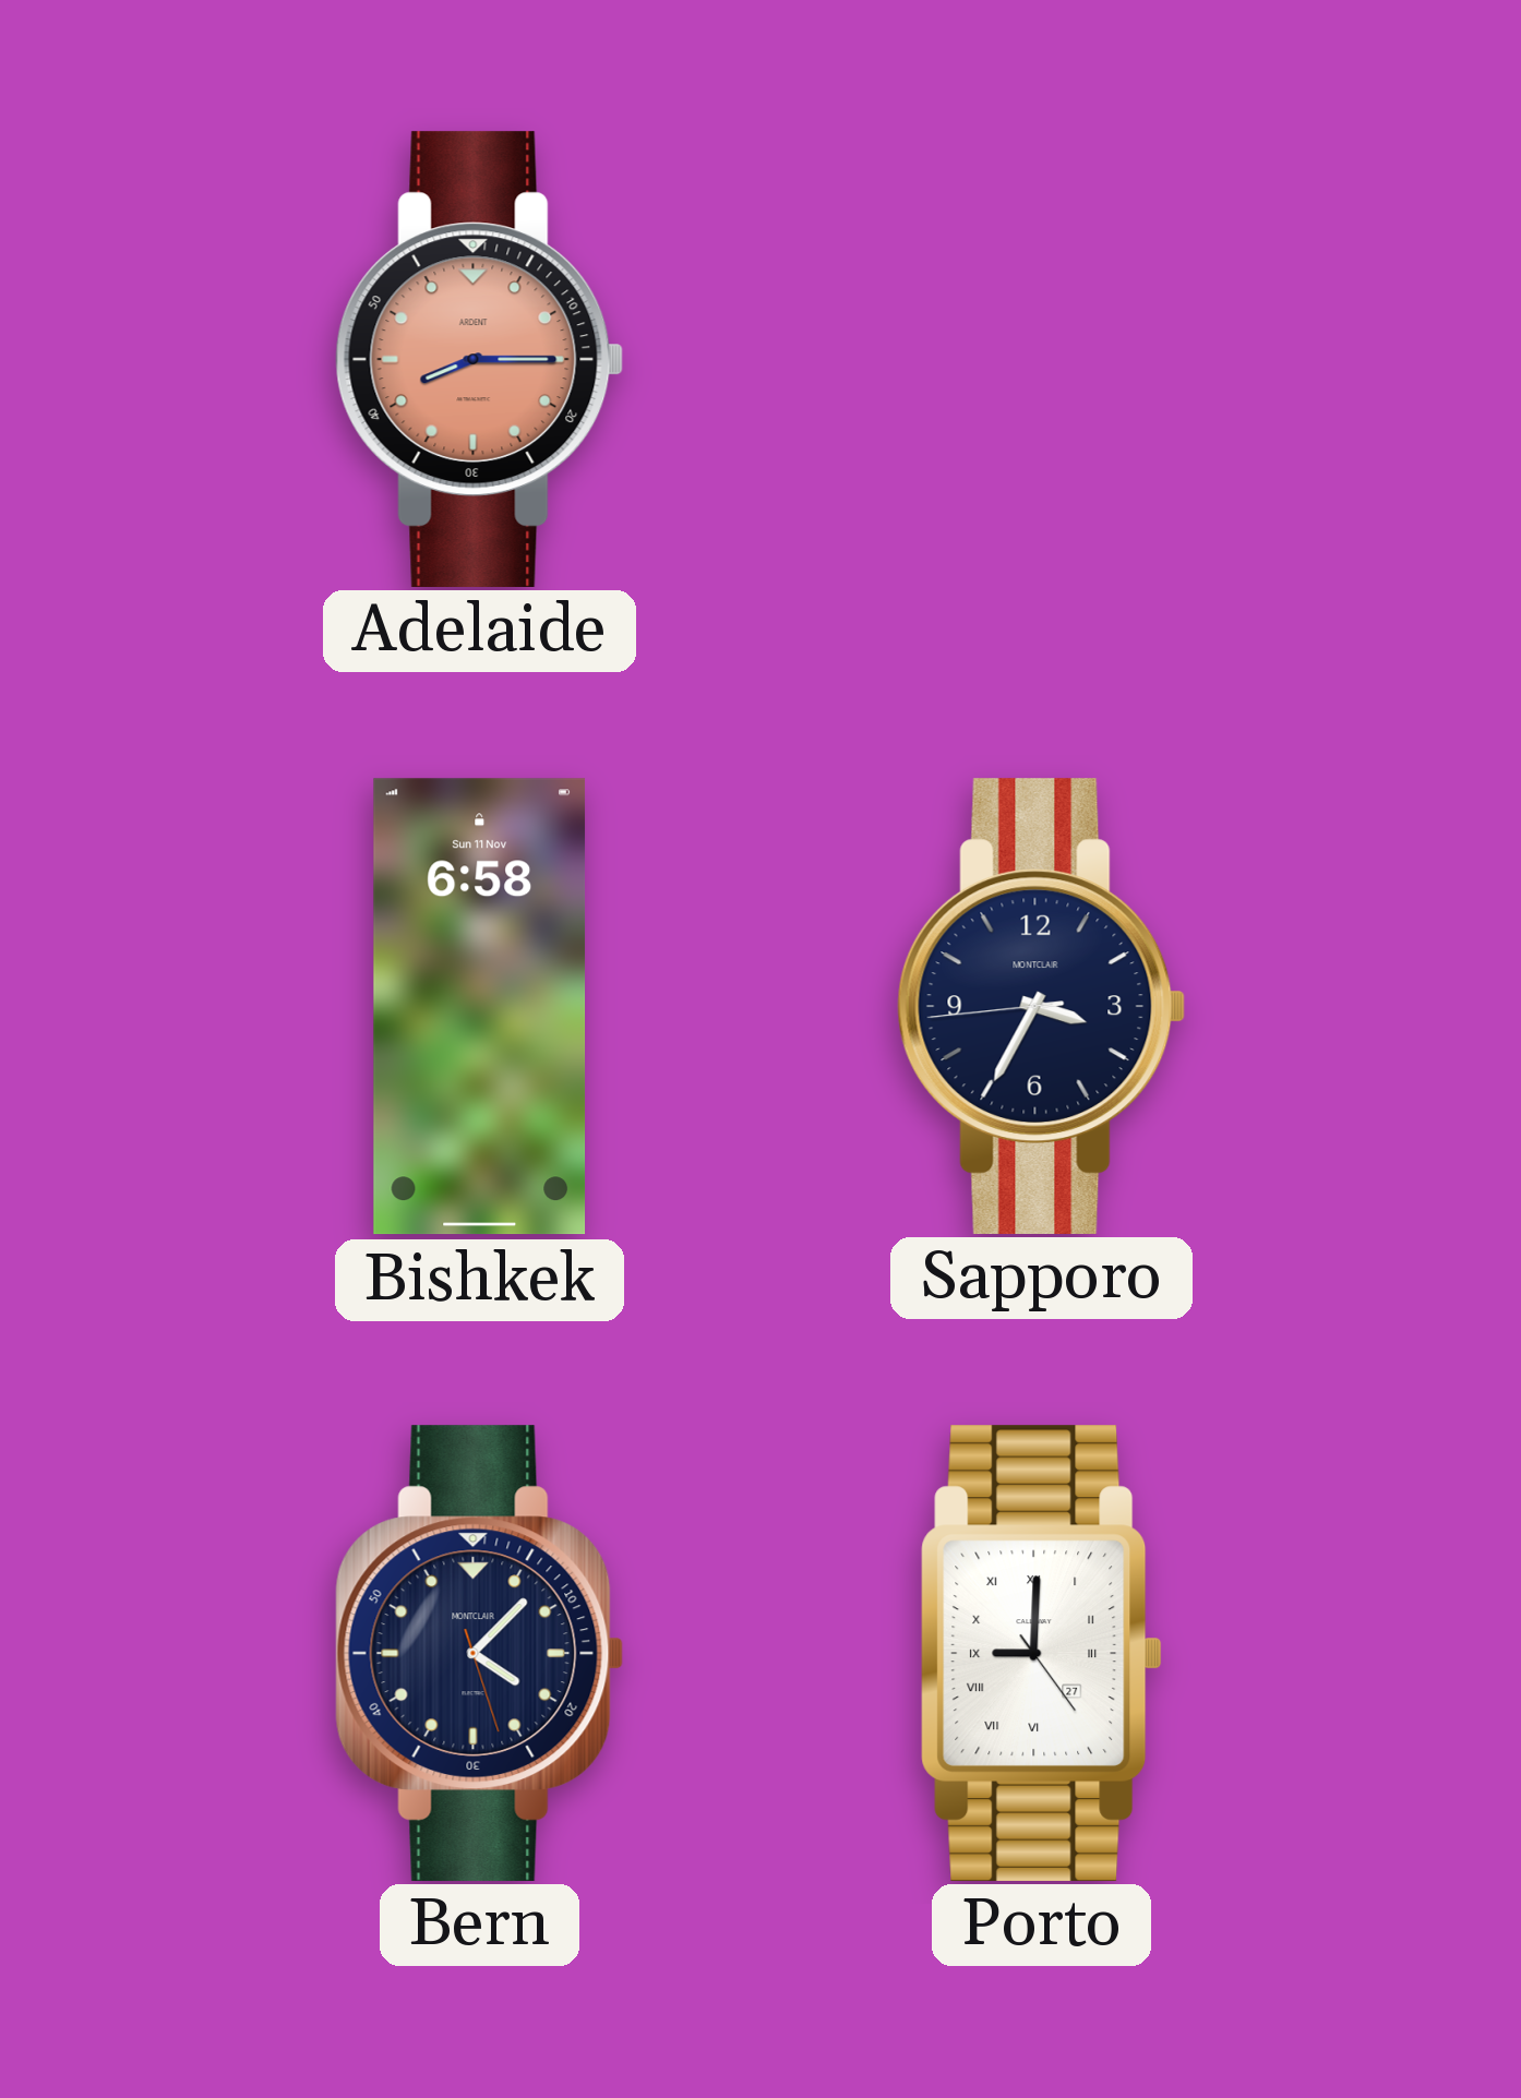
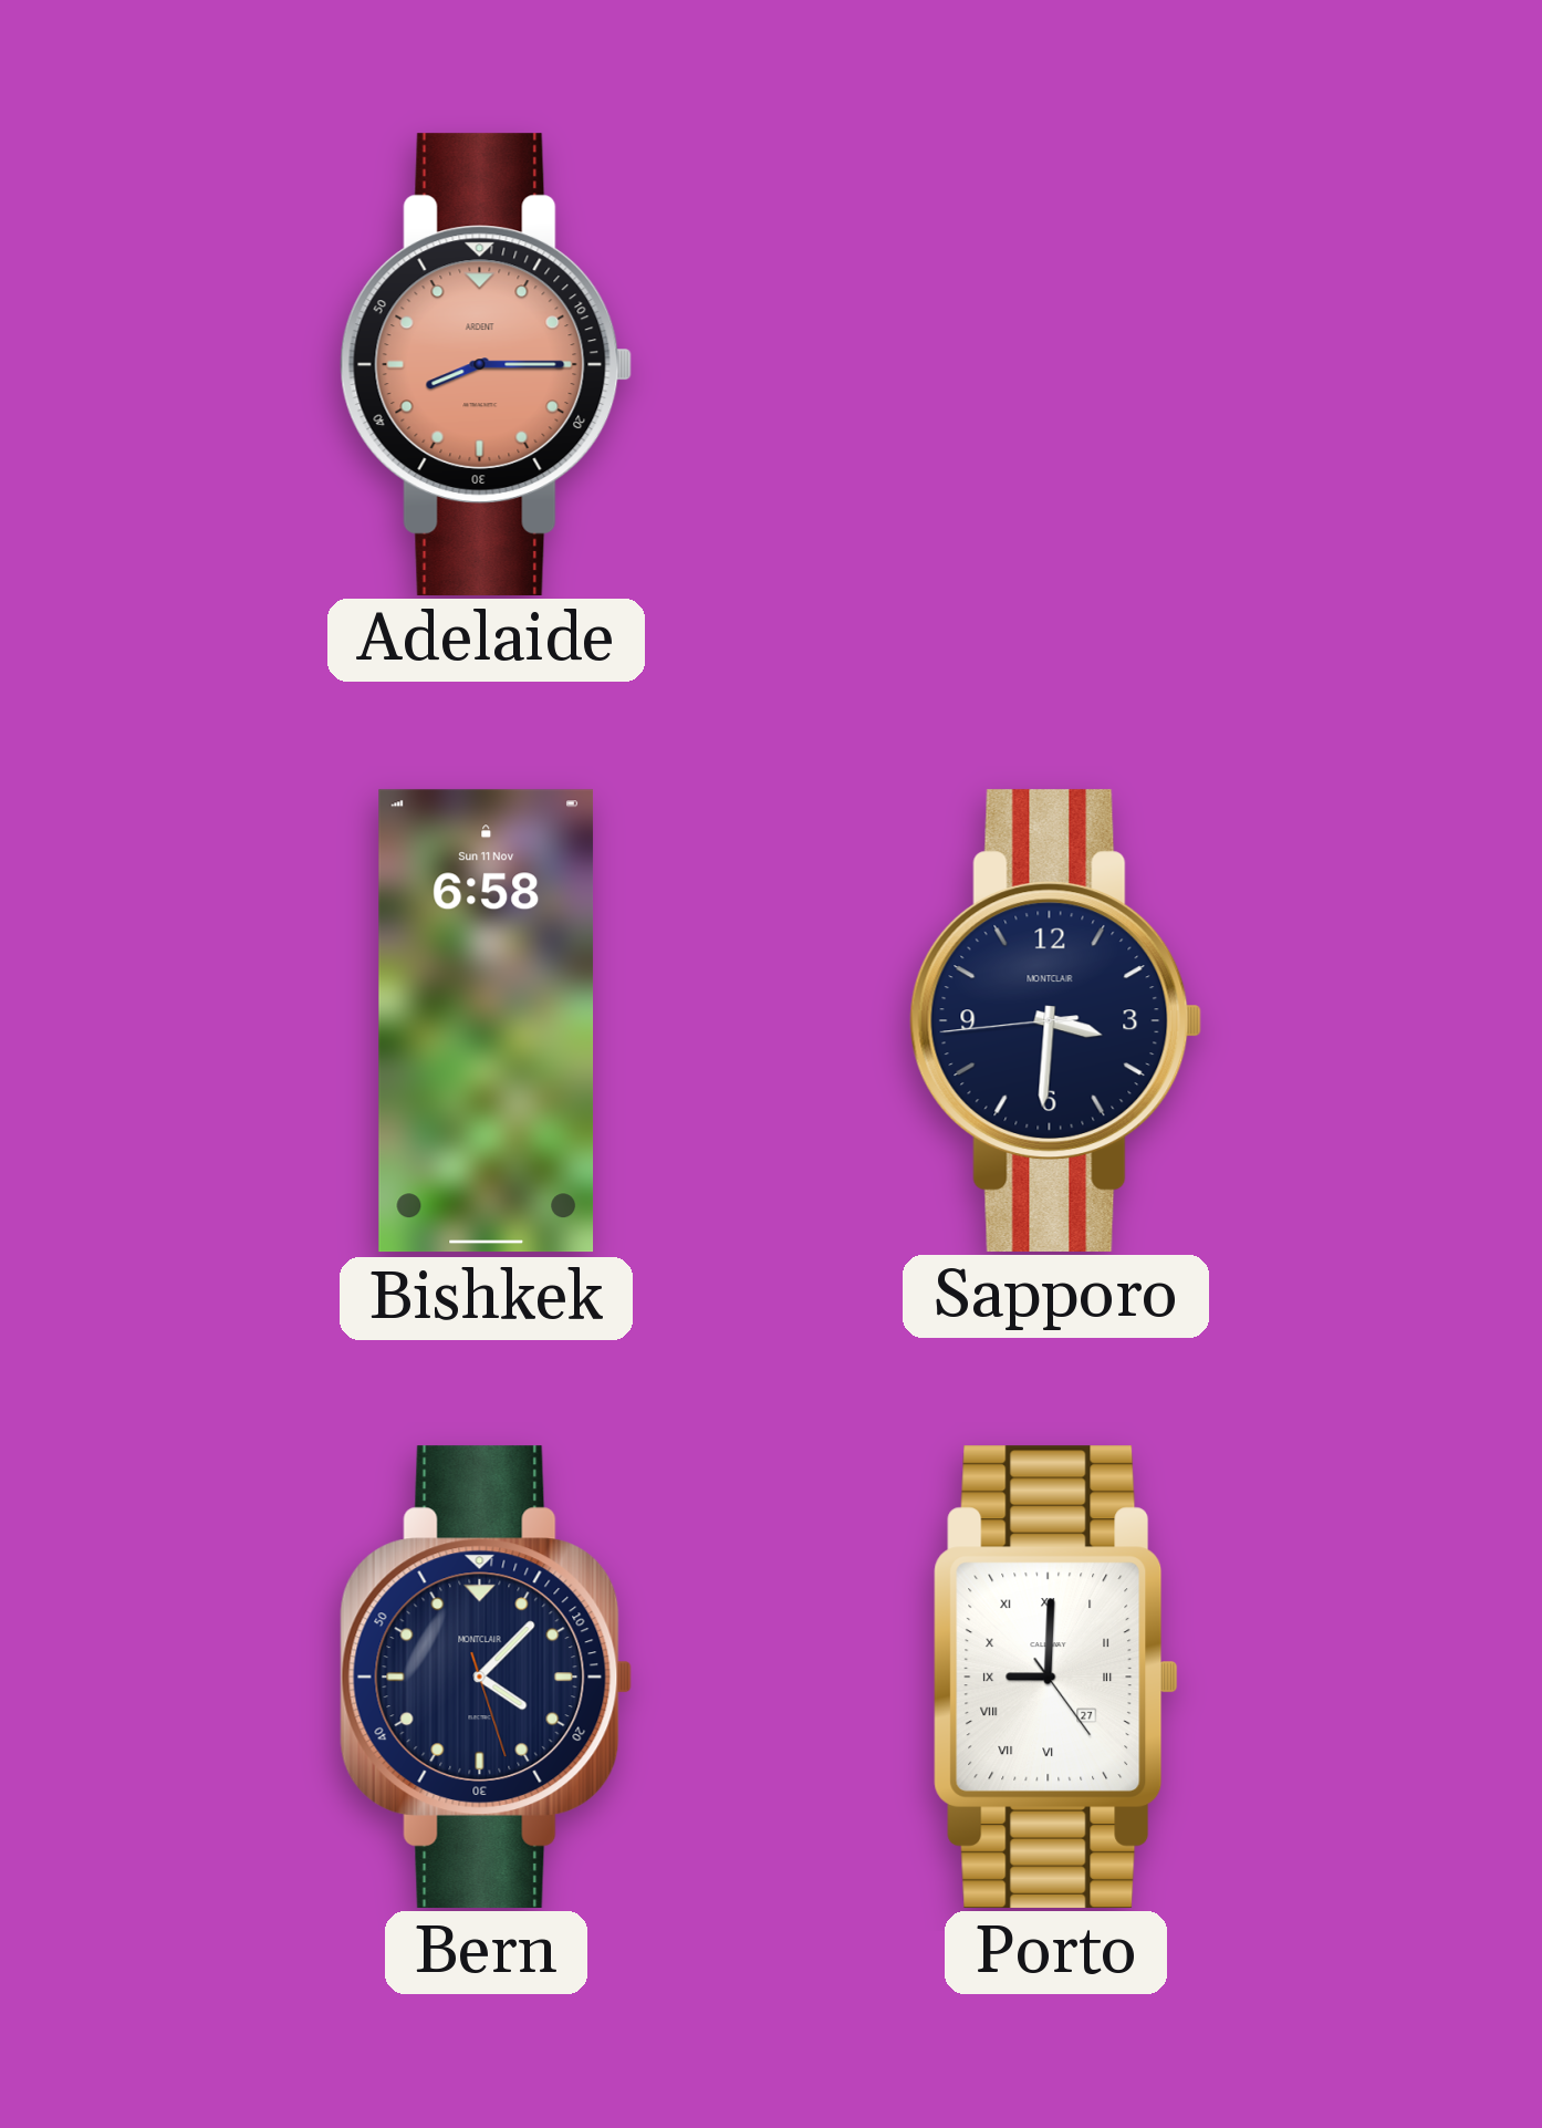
Sapporo: 3:34 -> 3:30
